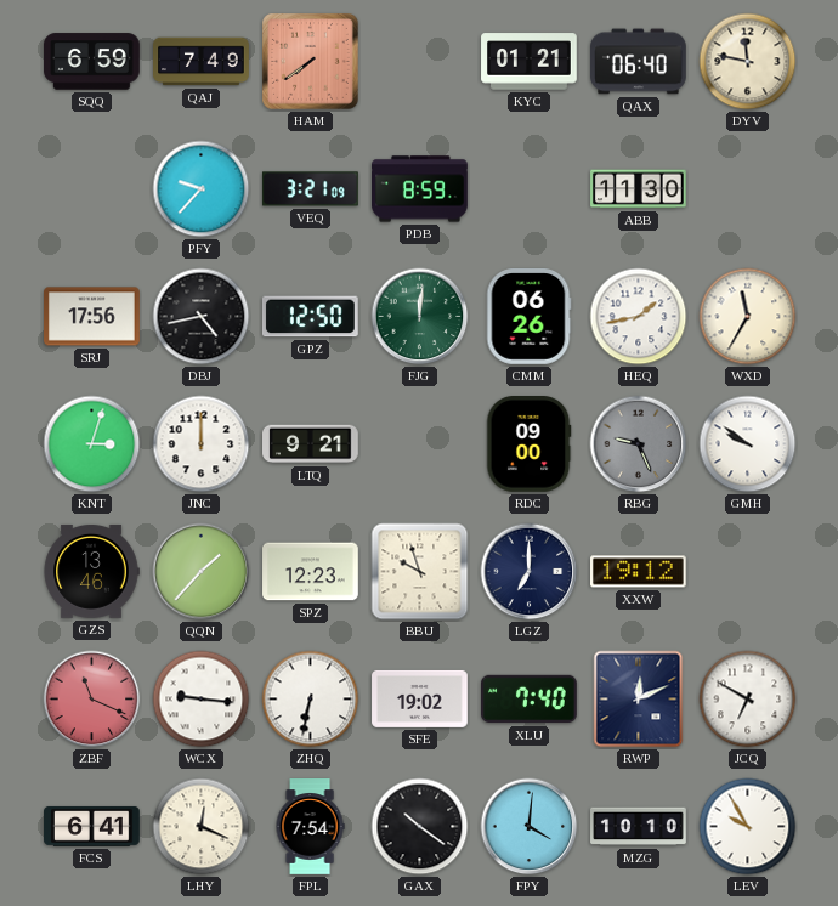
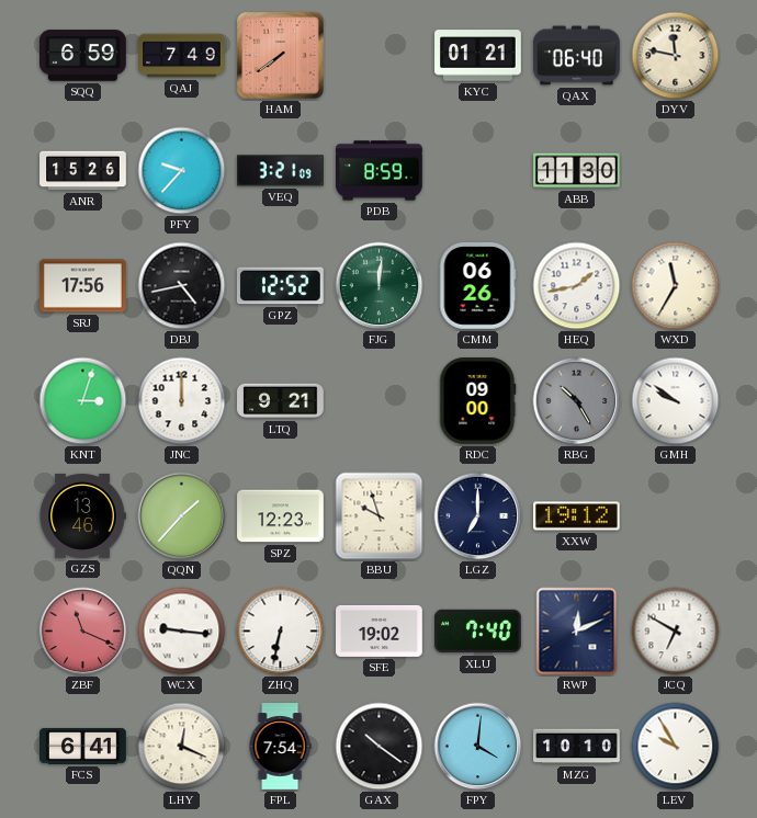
ANR: none -> 15:26
GPZ: 12:50 -> 12:52
RBG: 9:26 -> 10:25
